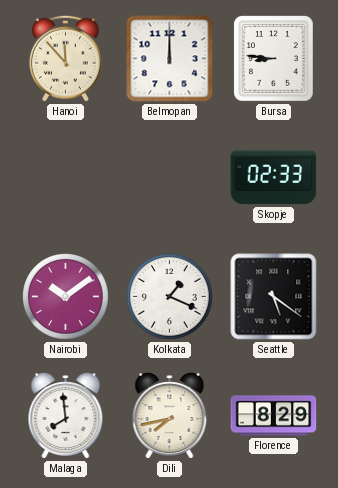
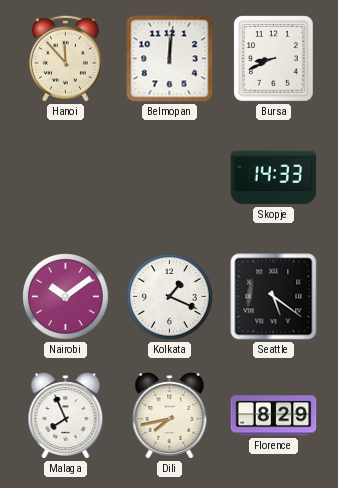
Belmopan: 12:00 -> 12:01
Bursa: 8:46 -> 8:41
Skopje: 02:33 -> 14:33
Malaga: 7:59 -> 7:56
